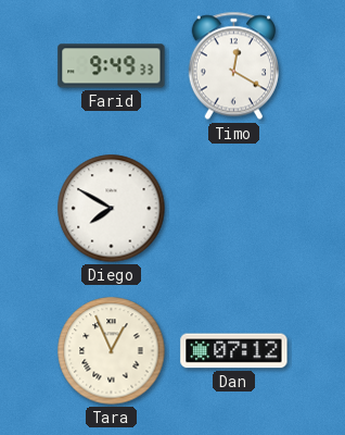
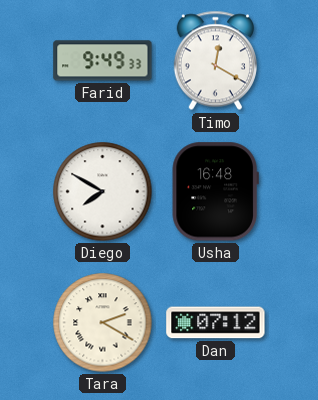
Usha: none -> 16:48
Tara: 12:56 -> 2:20
